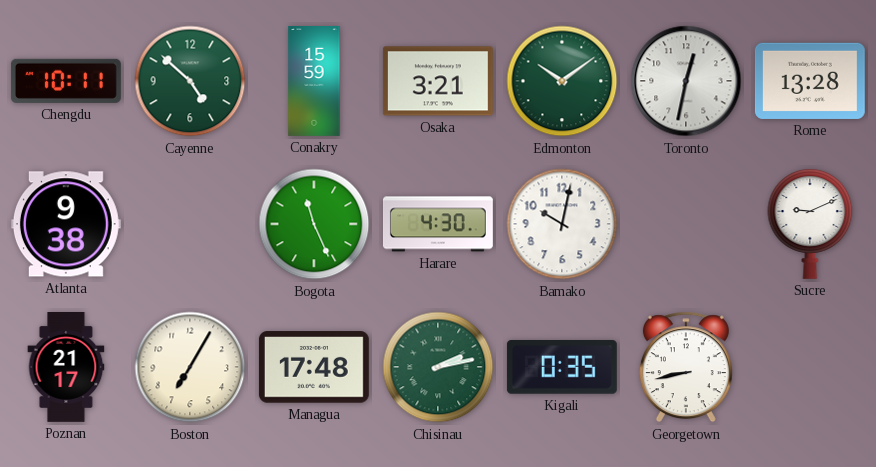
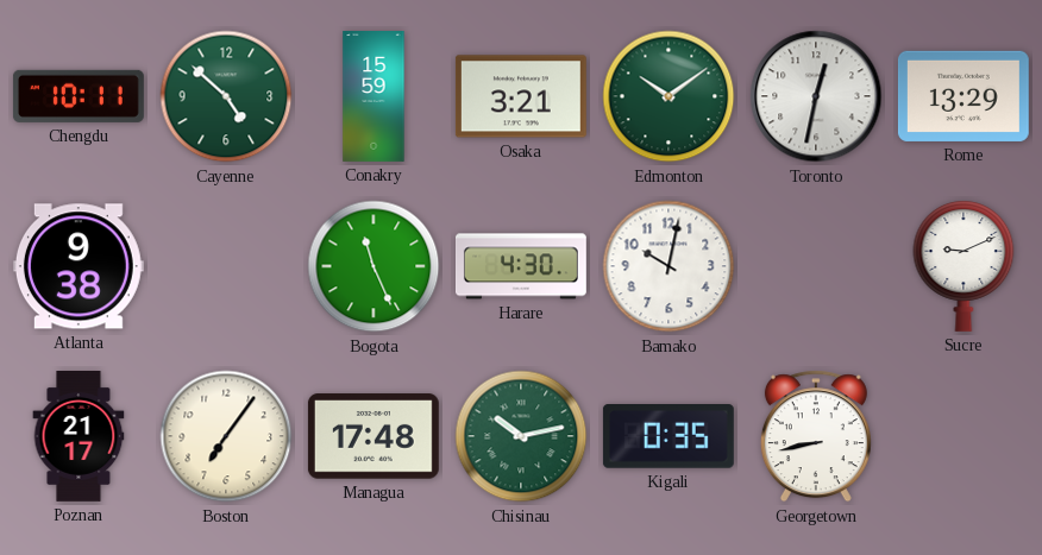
Rome: 13:28 -> 13:29
Boston: 7:05 -> 7:06
Chisinau: 2:13 -> 10:13
